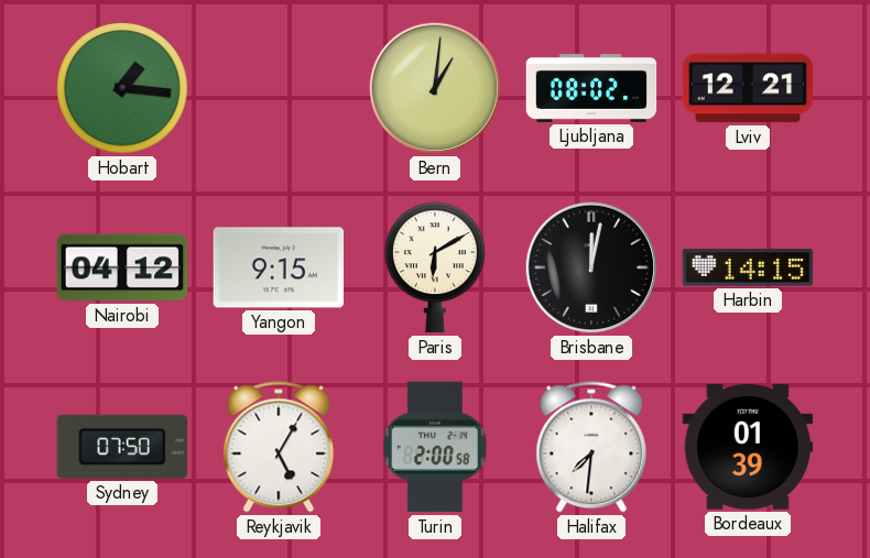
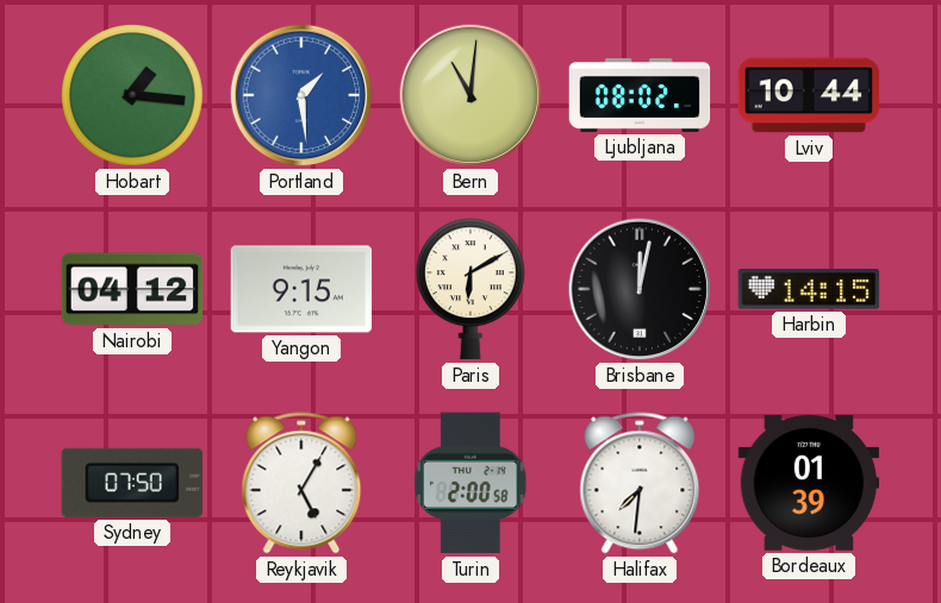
Portland: none -> 1:29
Bern: 1:01 -> 11:01
Lviv: 12:21 -> 10:44
